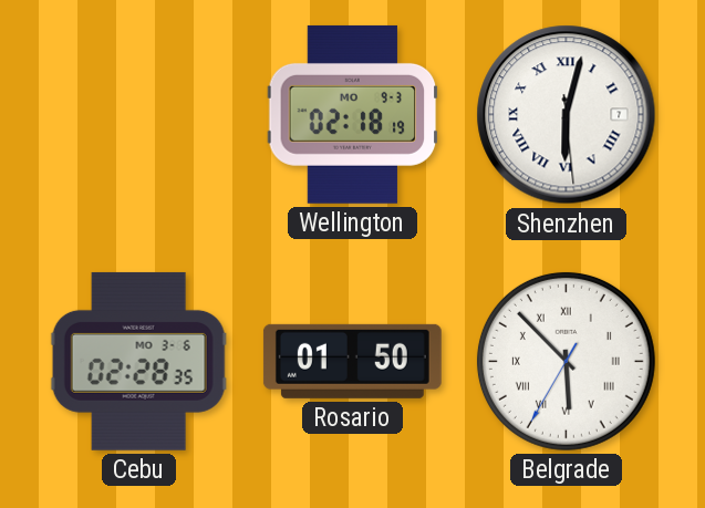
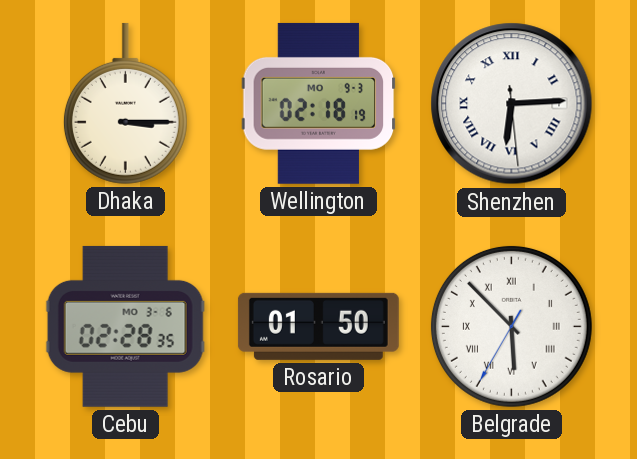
Dhaka: none -> 3:15
Shenzhen: 6:02 -> 6:14
